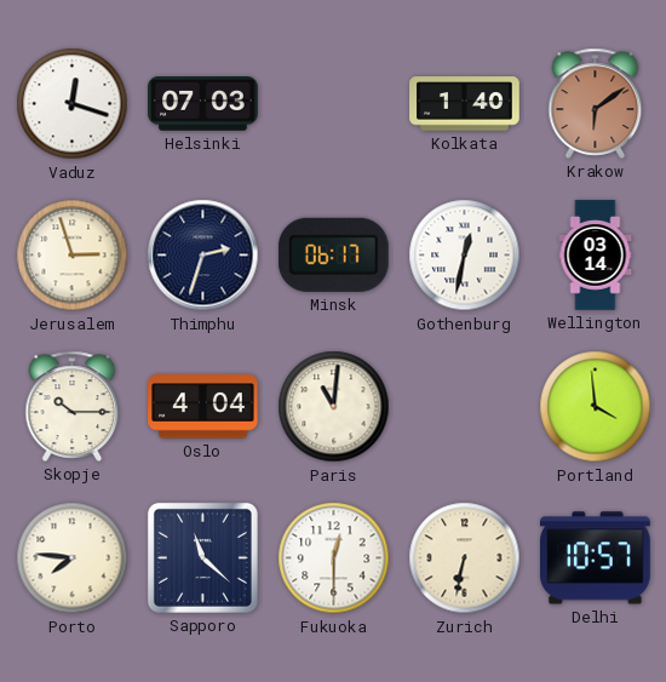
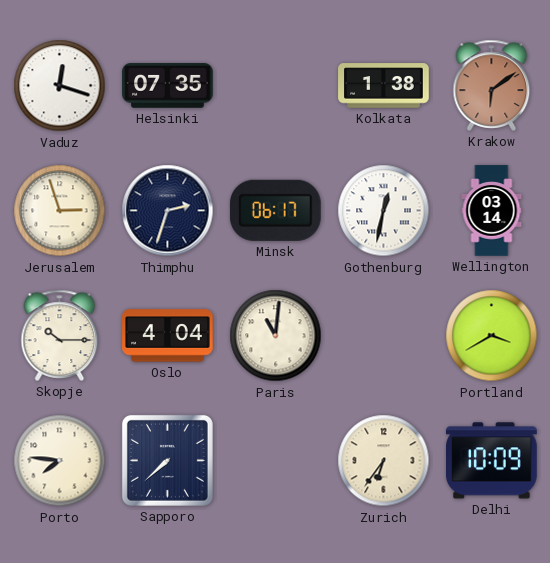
Helsinki: 07:03 -> 07:35
Kolkata: 1:40 -> 1:38
Portland: 3:59 -> 3:40
Sapporo: 11:22 -> 7:38
Fukuoka: 12:30 -> none
Zurich: 6:32 -> 6:36
Delhi: 10:57 -> 10:09
